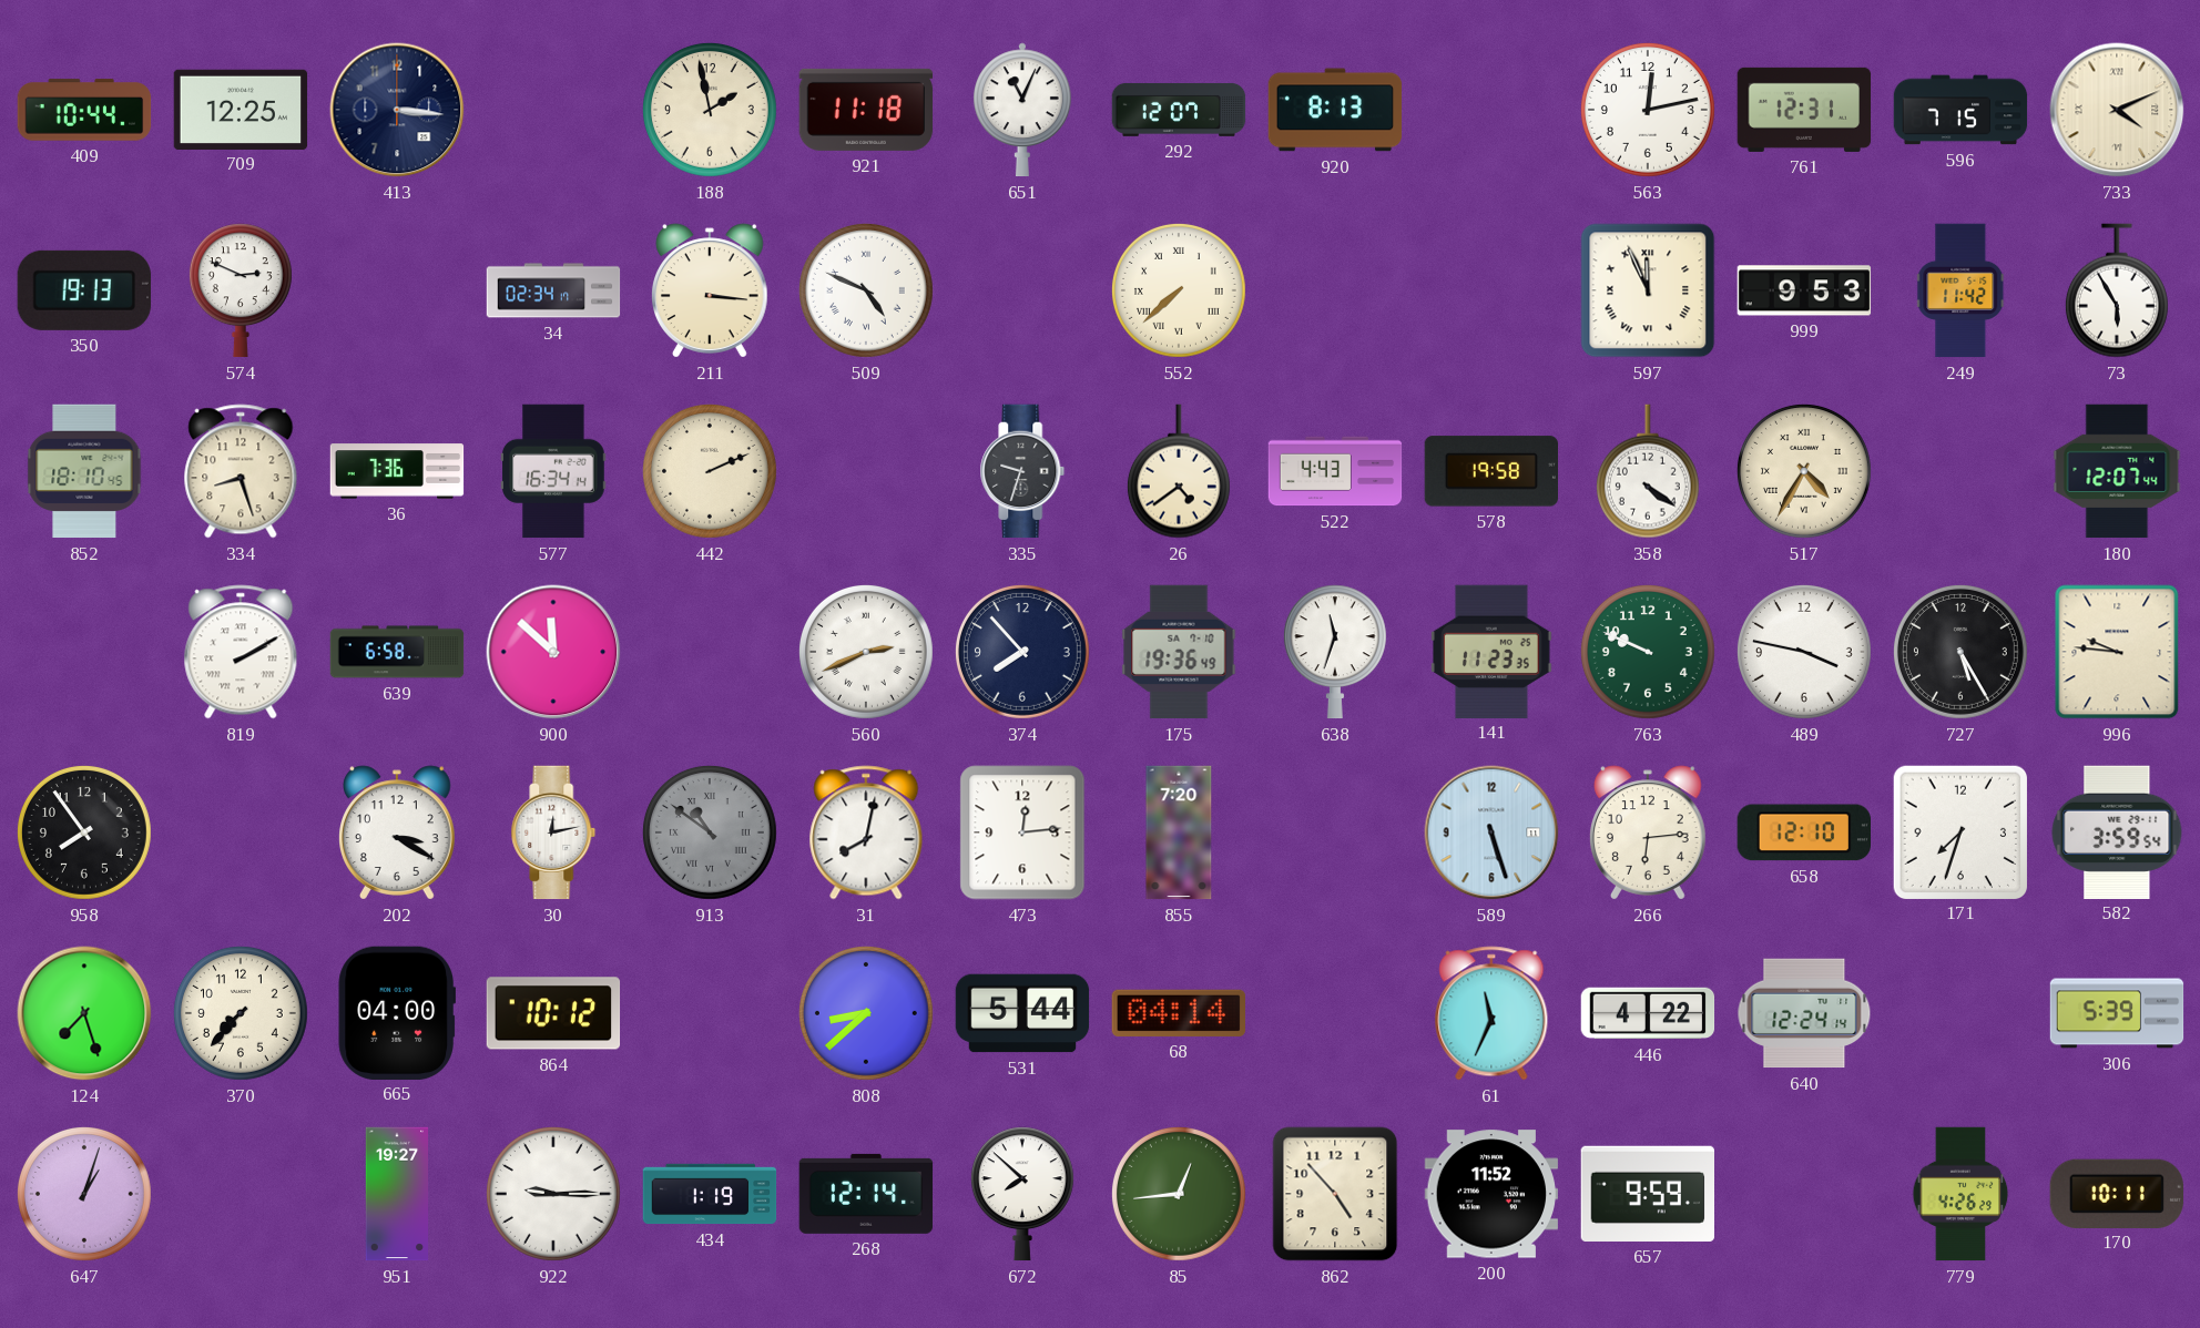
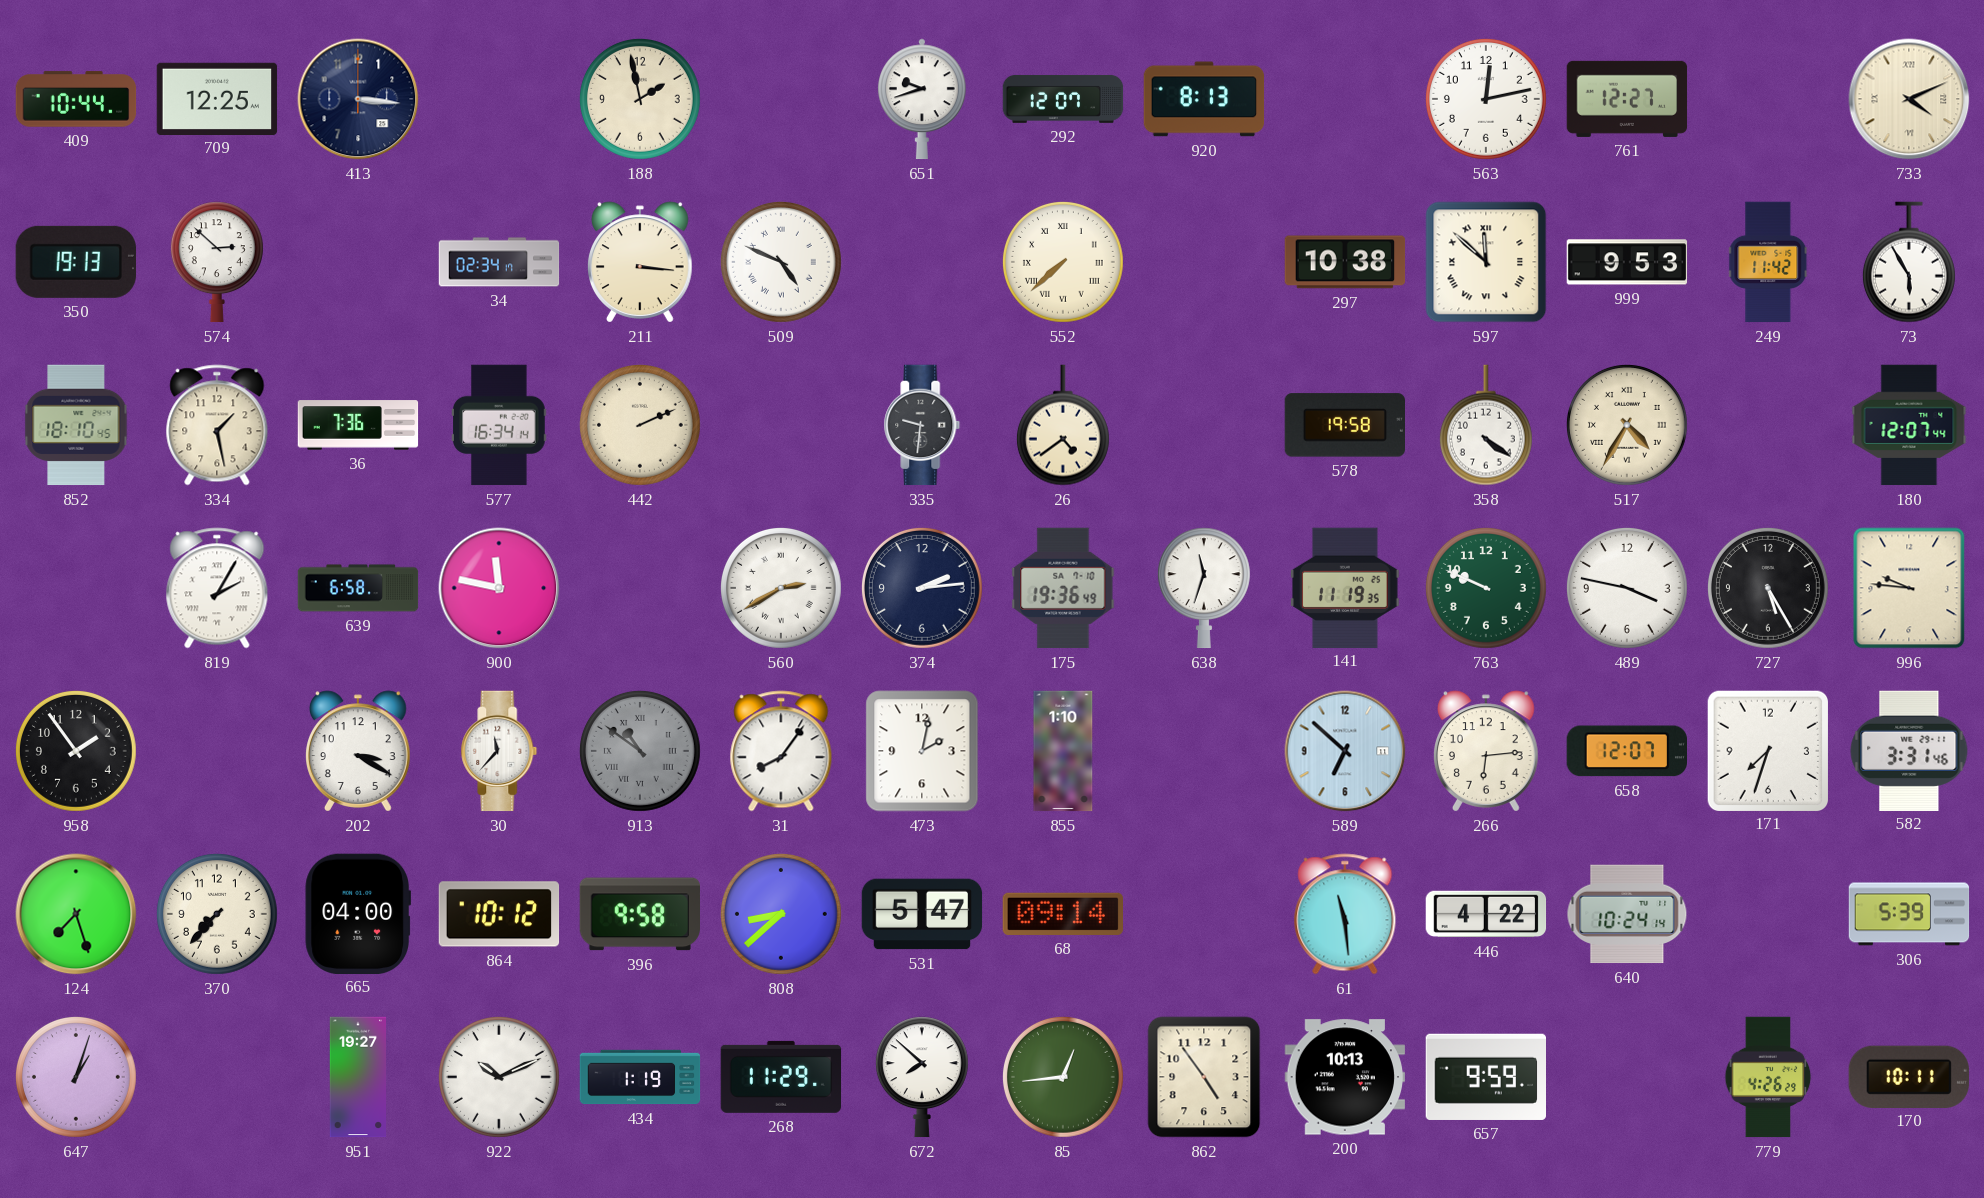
921: 11:18 -> none
651: 11:04 -> 9:42
761: 12:31 -> 12:27
596: 7:15 -> none
574: 2:49 -> 2:52
297: none -> 10:38
597: 11:56 -> 11:52
334: 8:27 -> 1:28
335: 9:33 -> 9:31
522: 4:43 -> none
819: 2:10 -> 2:05
900: 11:52 -> 11:47
560: 2:41 -> 2:40
374: 7:53 -> 2:14
141: 11:23 -> 11:19
958: 7:54 -> 1:54
30: 12:13 -> 11:37
31: 8:02 -> 8:06
473: 12:14 -> 2:02
855: 7:20 -> 1:10
589: 5:27 -> 6:52
658: 12:10 -> 12:07
582: 3:59 -> 3:31
396: none -> 9:58
531: 5:44 -> 5:47
68: 04:14 -> 09:14
61: 11:34 -> 11:29
640: 12:24 -> 10:24
922: 9:15 -> 10:11
268: 12:14 -> 11:29
862: 4:53 -> 4:54
200: 11:52 -> 10:13
